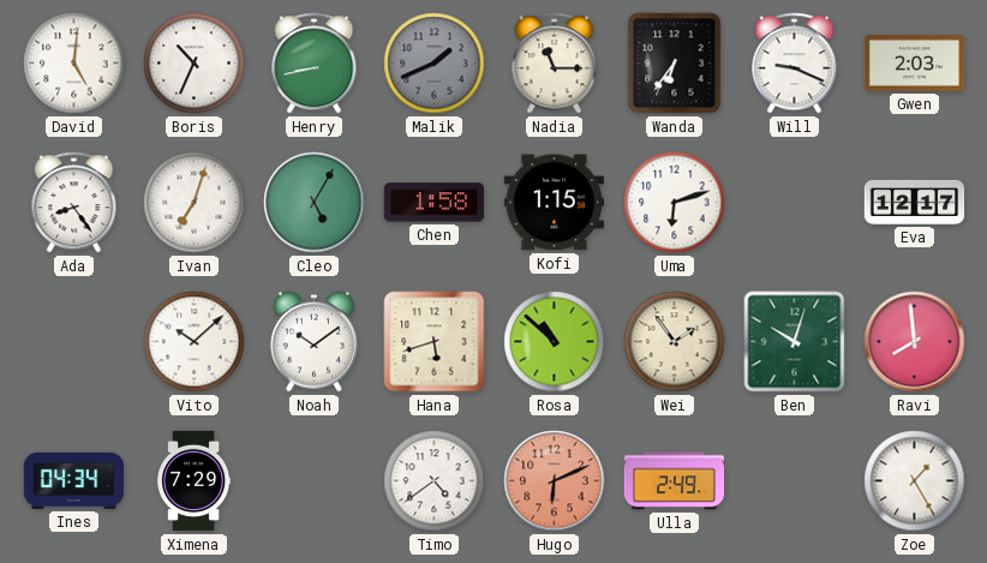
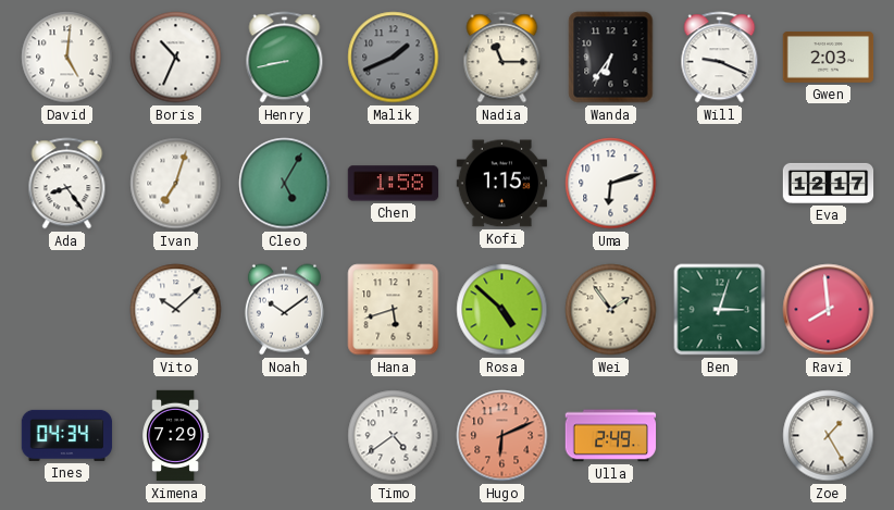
Rosa: 10:52 -> 4:52
Ben: 10:03 -> 3:03
